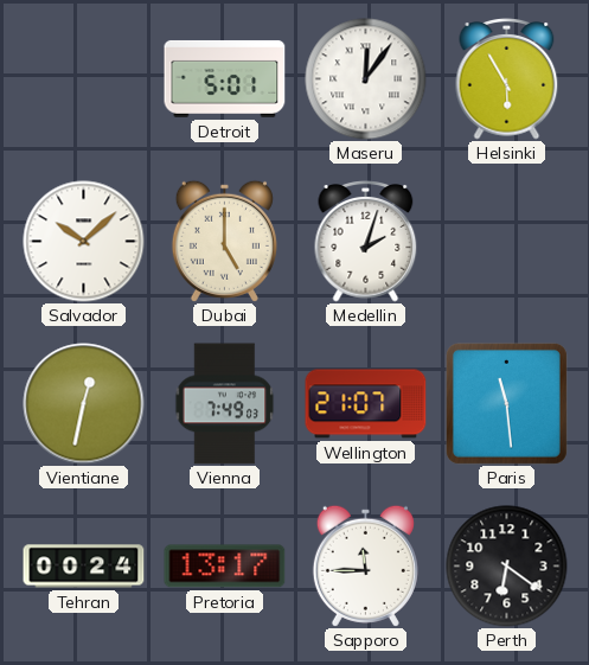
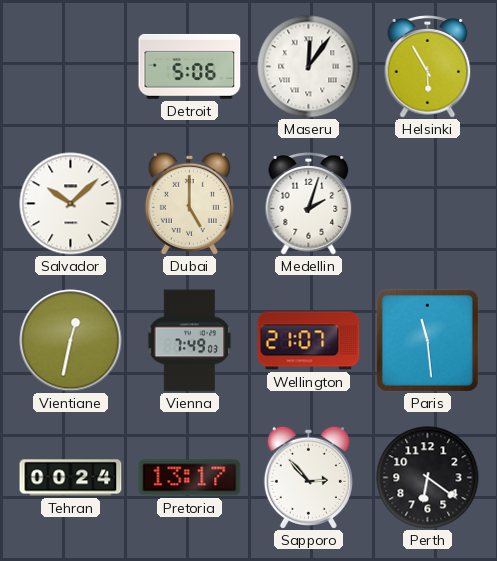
Detroit: 5:01 -> 5:06
Sapporo: 11:45 -> 2:53
